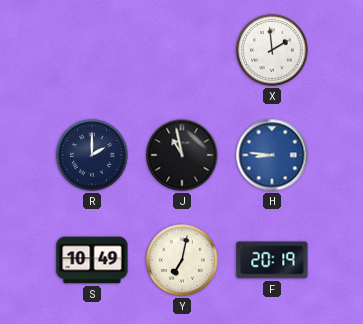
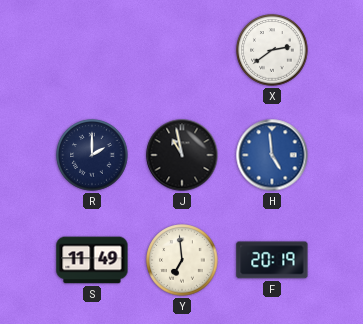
X: 1:59 -> 2:39
H: 8:46 -> 4:59
S: 10:49 -> 11:49
Y: 7:02 -> 6:59
